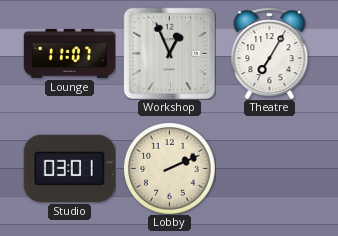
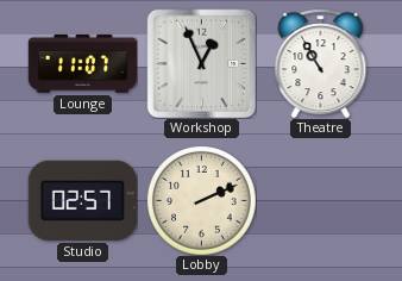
Theatre: 7:05 -> 10:55
Studio: 03:01 -> 02:57
